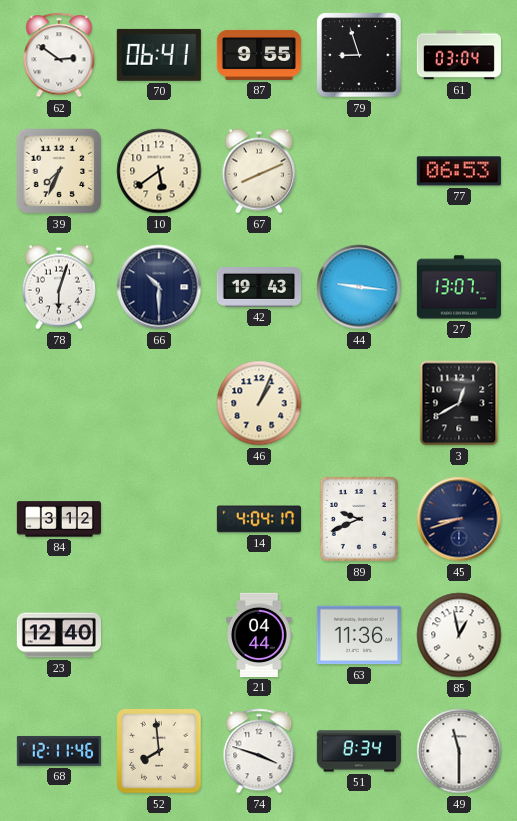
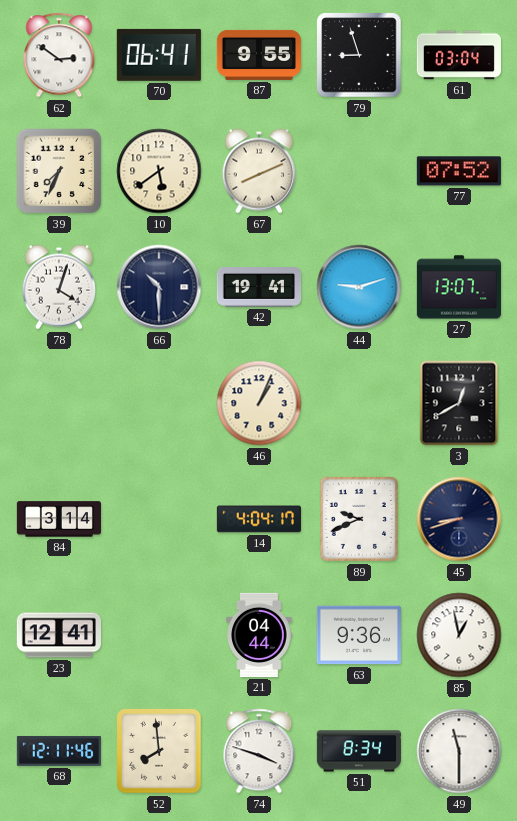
77: 06:53 -> 07:52
78: 6:03 -> 4:03
42: 19:43 -> 19:41
44: 9:16 -> 9:12
84: 3:12 -> 3:14
23: 12:40 -> 12:41
63: 11:36 -> 9:36
